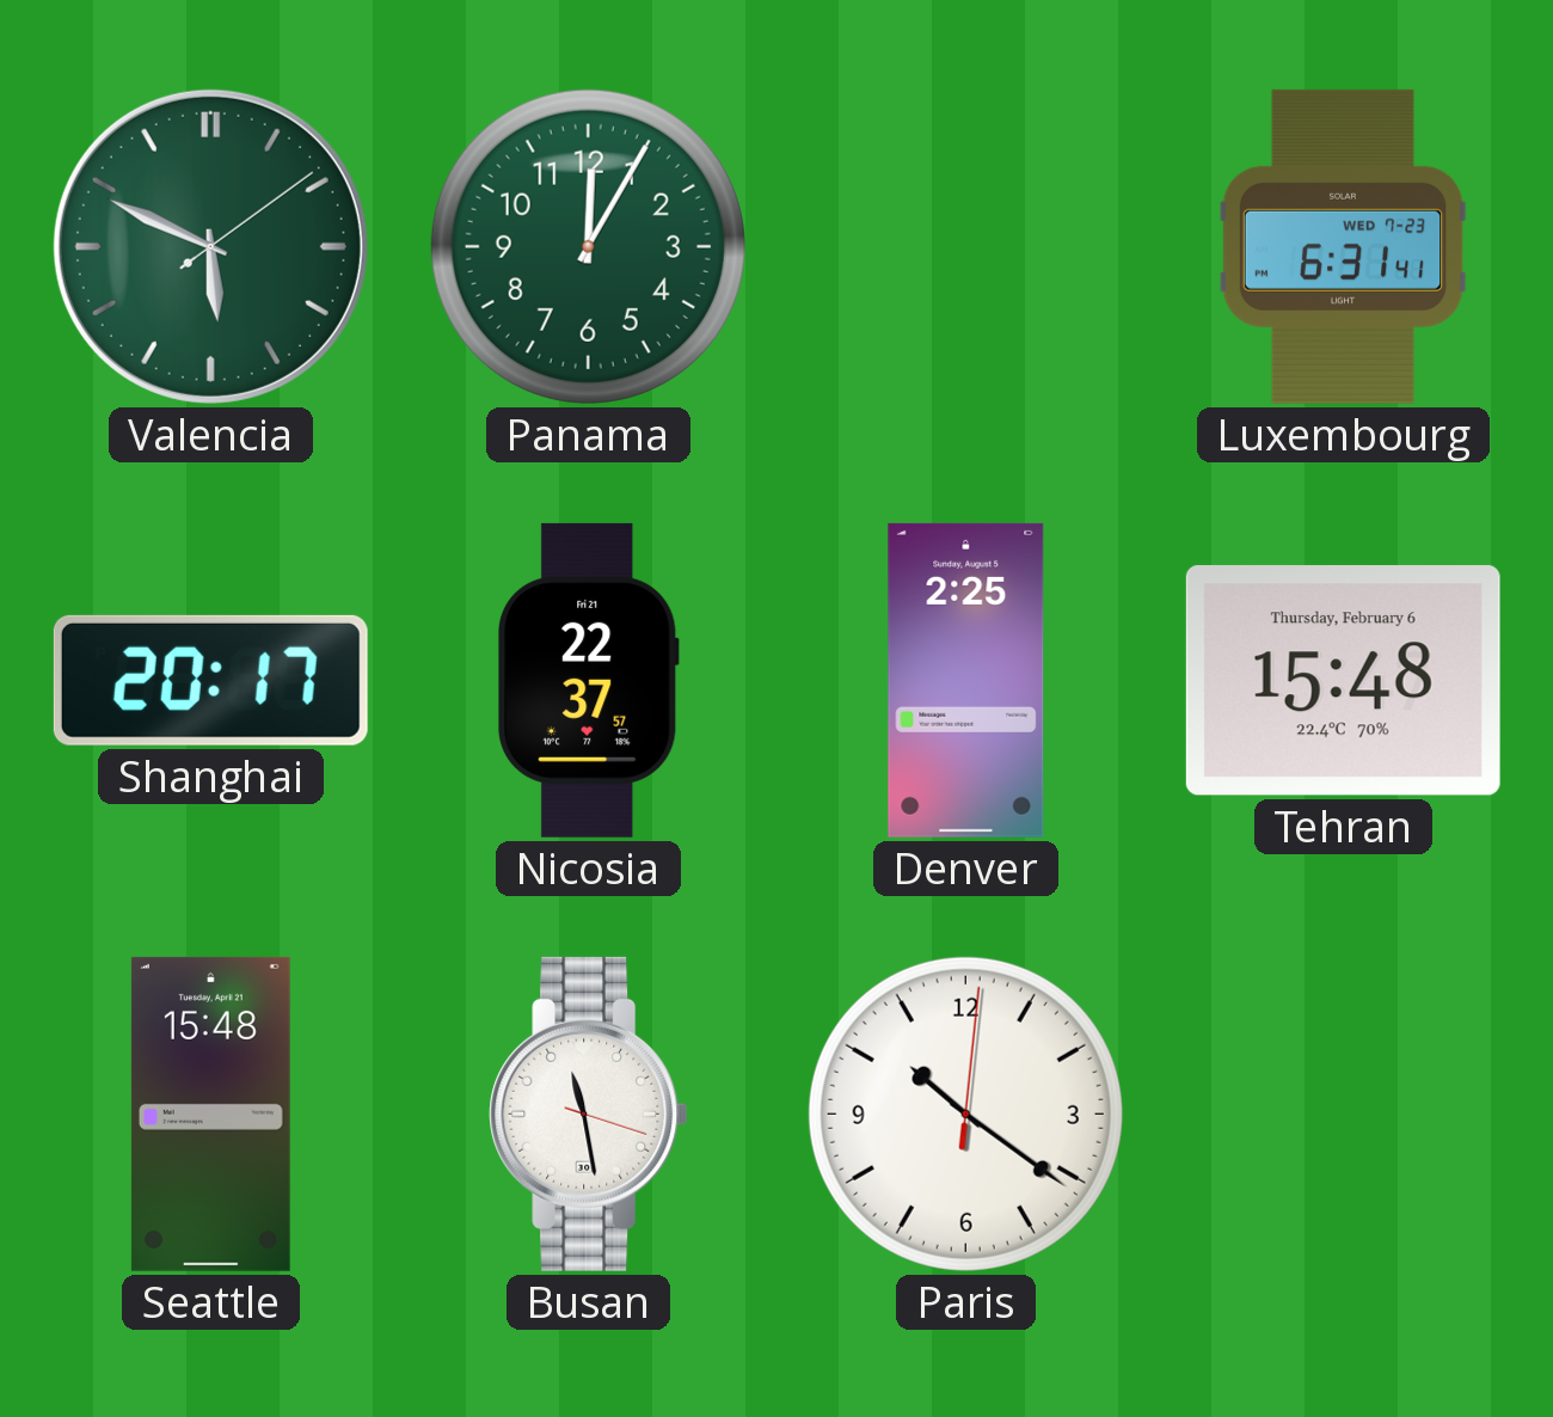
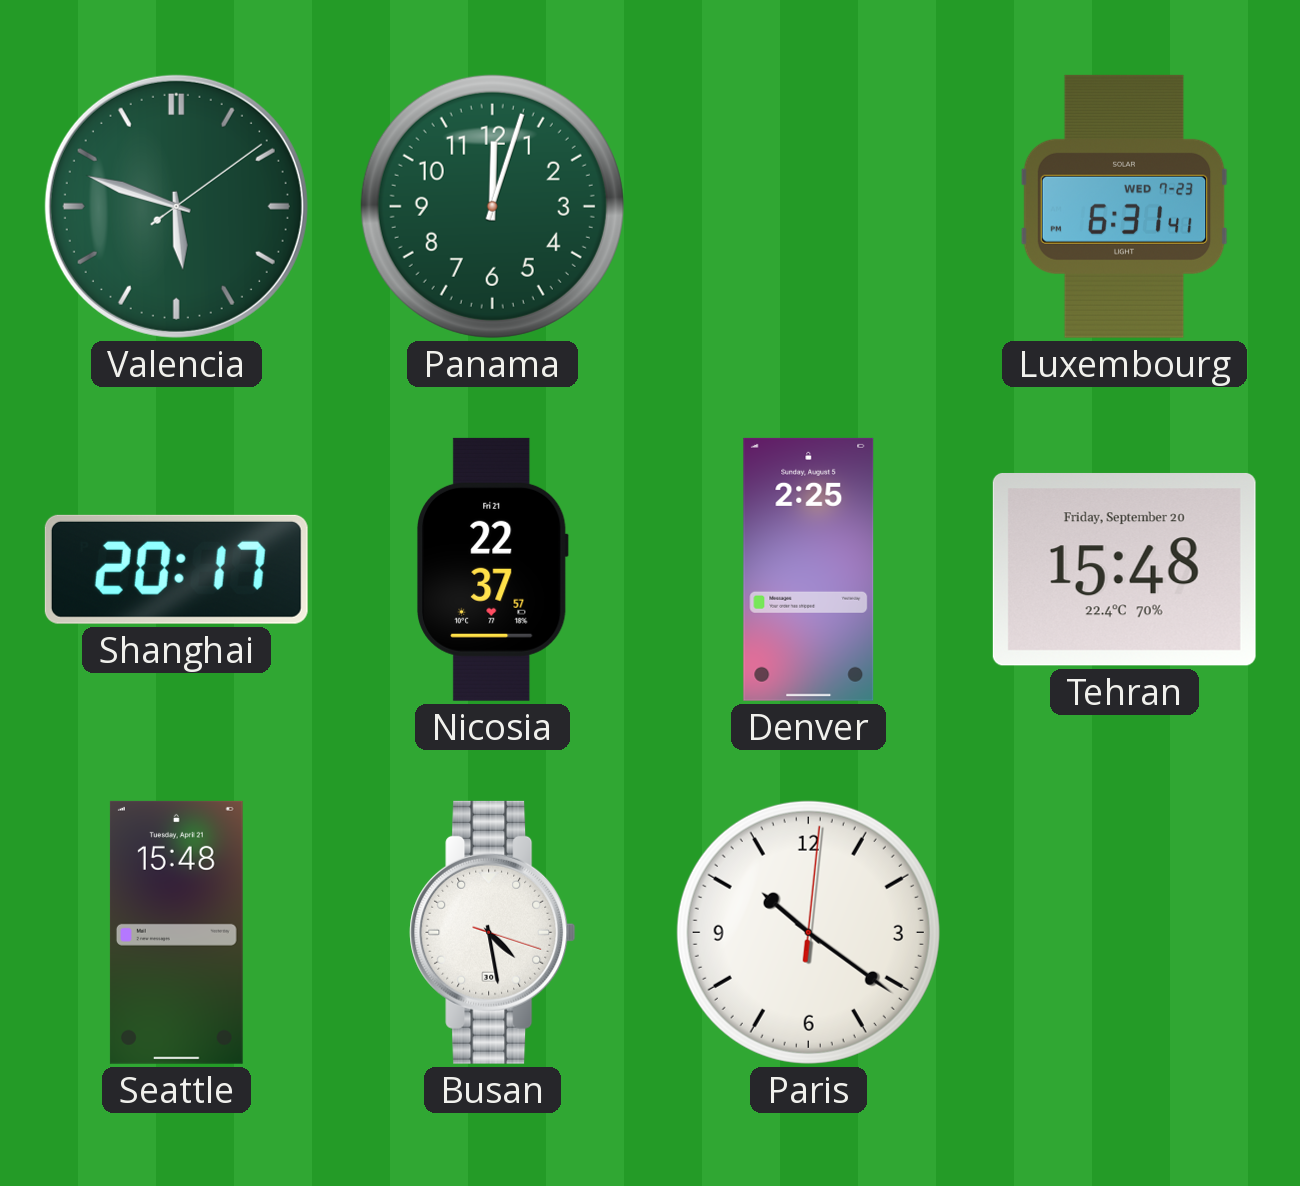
Valencia: 5:49 -> 5:48
Panama: 12:05 -> 12:03
Tehran date: Thursday, February 6 -> Friday, September 20
Busan: 11:28 -> 4:28
